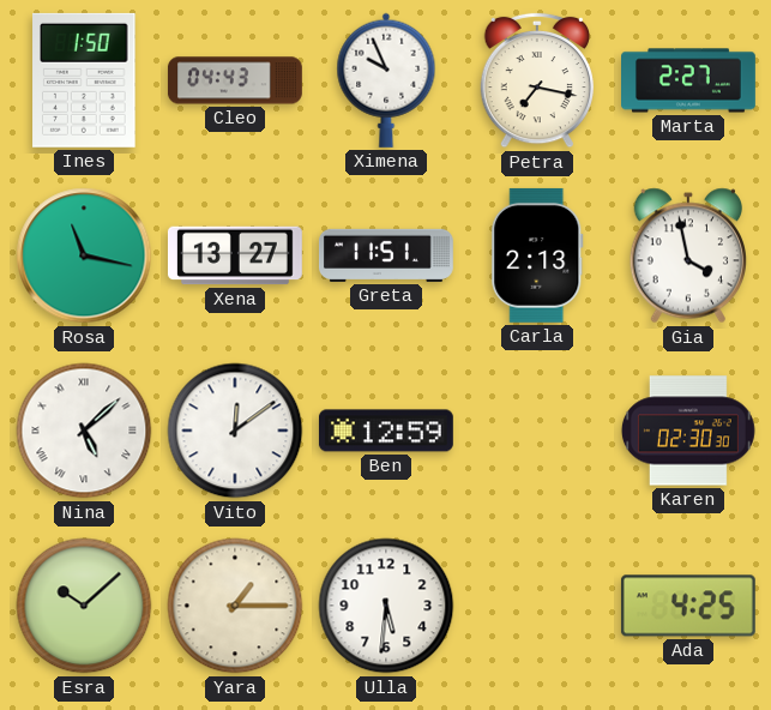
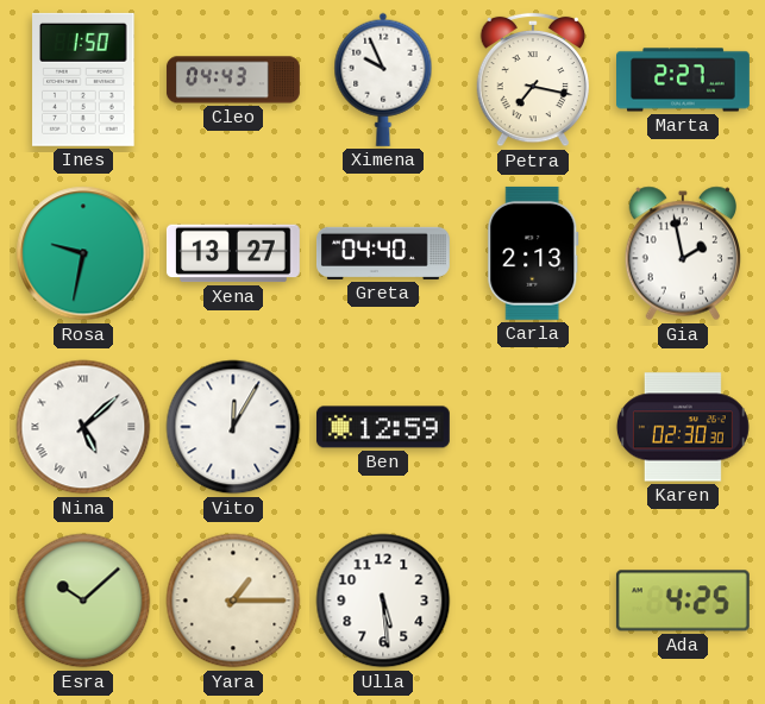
Rosa: 11:17 -> 9:32
Greta: 11:51 -> 04:40
Gia: 3:58 -> 1:58
Vito: 12:09 -> 12:05
Ulla: 5:31 -> 5:29
